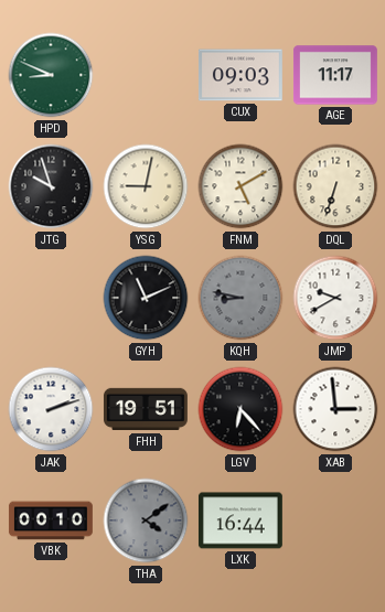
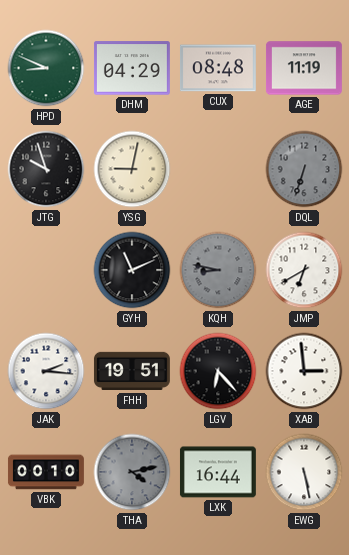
DHM: none -> 04:29
CUX: 09:03 -> 08:48
AGE: 11:17 -> 11:19
FNM: 5:10 -> none
DQL dial: cream -> grey
JMP: 9:40 -> 6:40
JAK: 2:12 -> 2:16
THA: 4:09 -> 4:13
EWG: none -> 5:28
